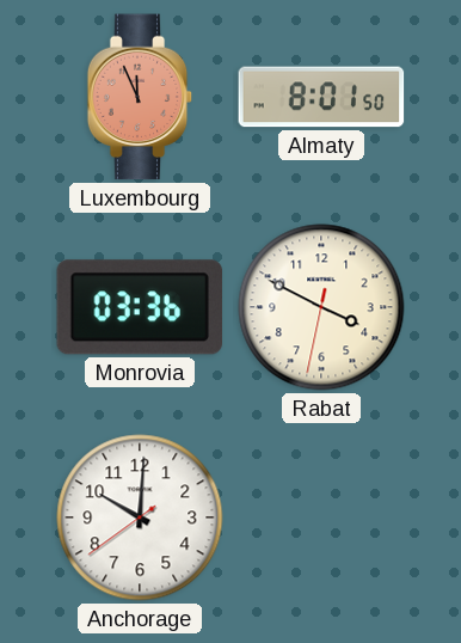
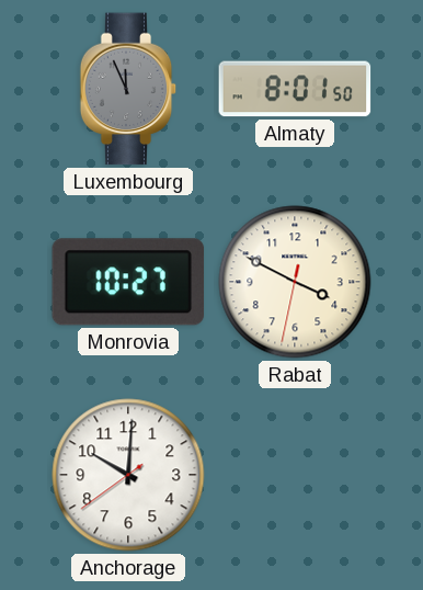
Luxembourg dial: salmon -> grey
Monrovia: 03:36 -> 10:27
